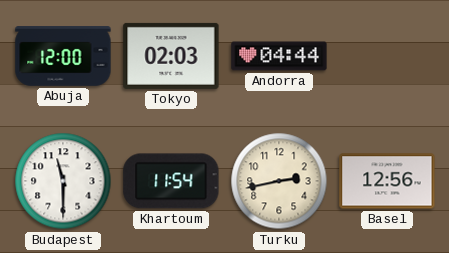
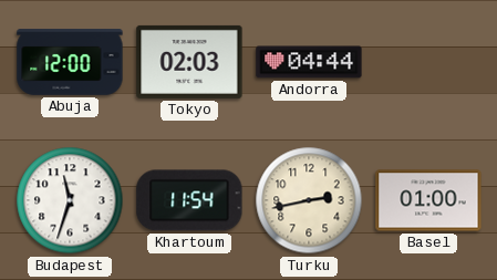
Budapest: 11:30 -> 11:33
Basel: 12:56 -> 01:00
